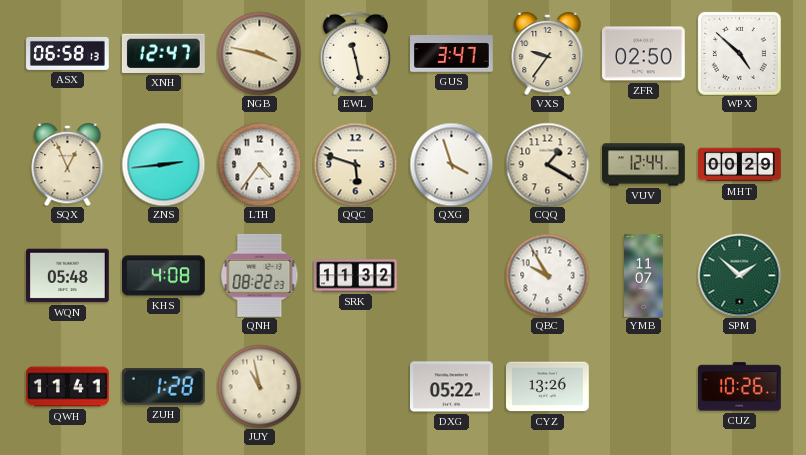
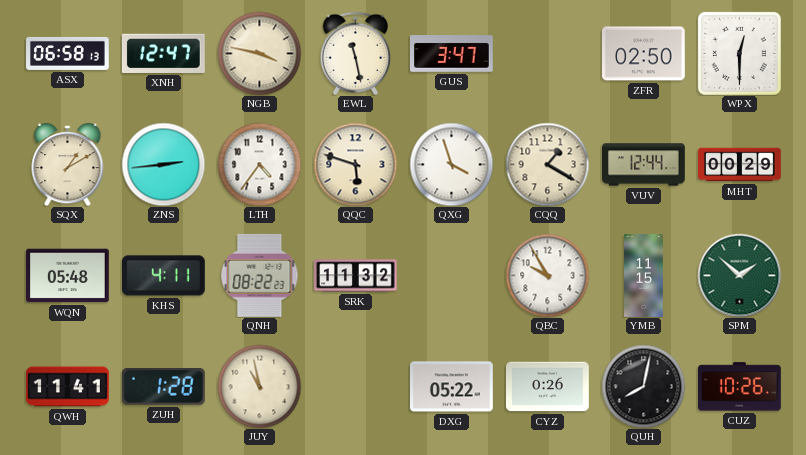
VXS: 9:36 -> none
WPX: 4:52 -> 12:30
SQX: 12:56 -> 1:10
KHS: 4:08 -> 4:11
YMB: 11:07 -> 11:15
CYZ: 13:26 -> 0:26
QUH: none -> 8:02
